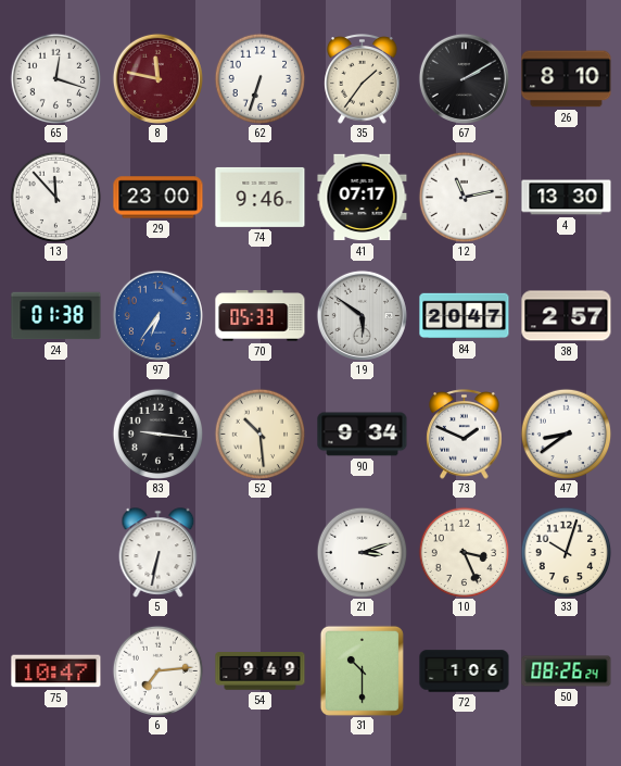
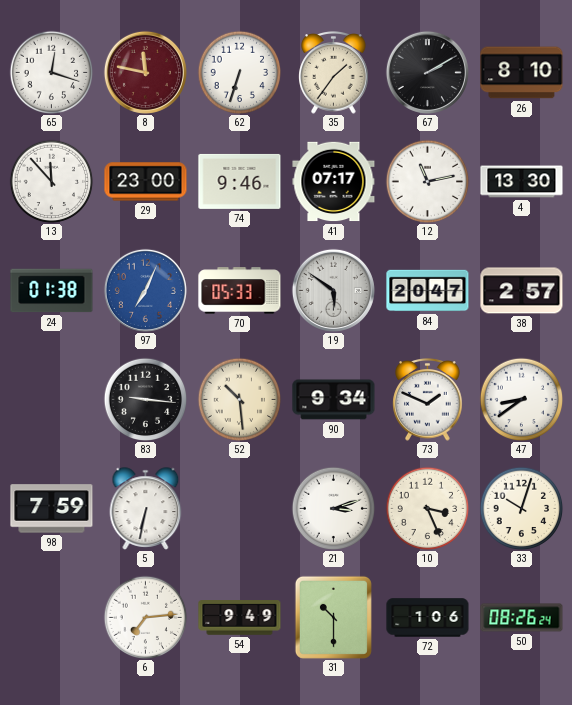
97: 6:36 -> 7:04
98: none -> 7:59
75: 10:47 -> none
